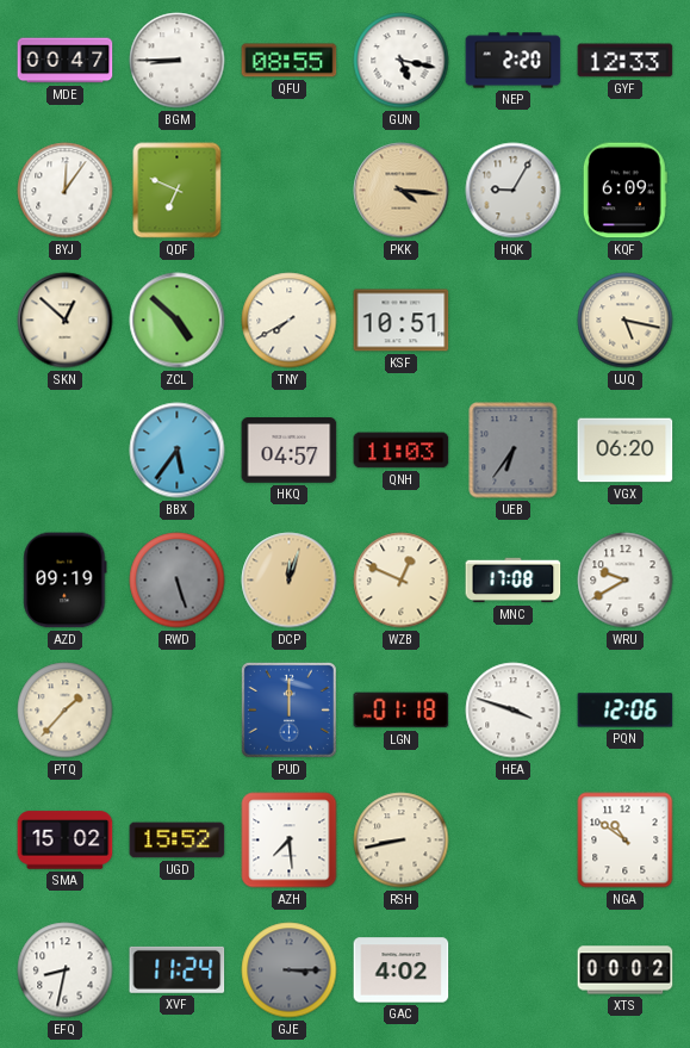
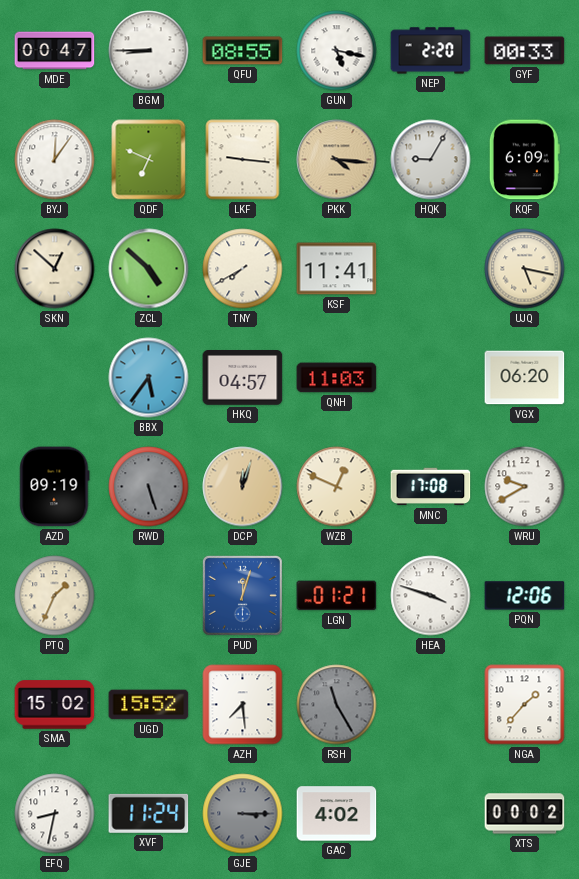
GYF: 12:33 -> 00:33
LKF: none -> 9:16
KSF: 10:51 -> 11:41
UEB: 6:36 -> none
PTQ: 1:37 -> 1:34
PUD: 12:00 -> 12:03
LGN: 01:18 -> 01:21
RSH: 8:43 -> 11:25
RSH dial: cream -> grey
NGA: 10:51 -> 1:37
